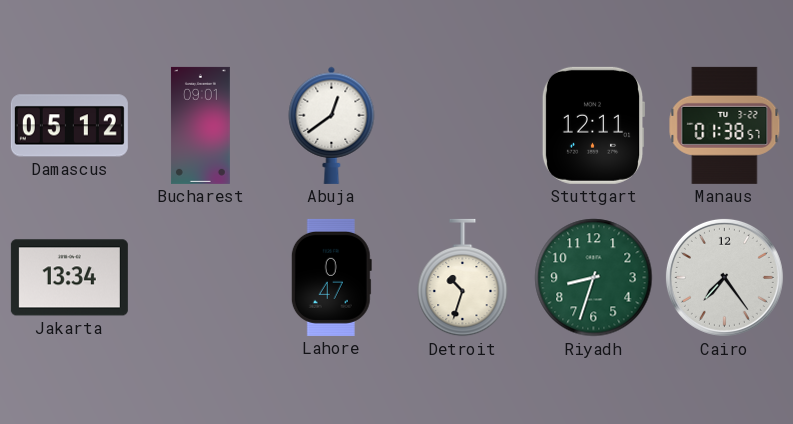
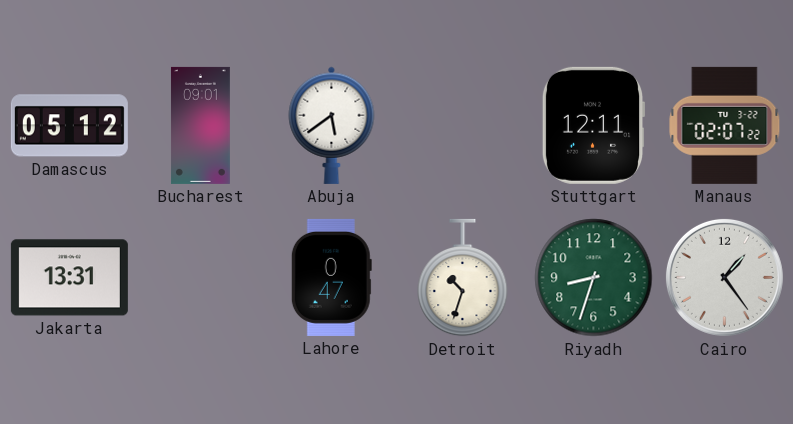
Abuja: 12:39 -> 5:39
Manaus: 01:38 -> 02:07
Jakarta: 13:34 -> 13:31
Cairo: 7:24 -> 1:24
